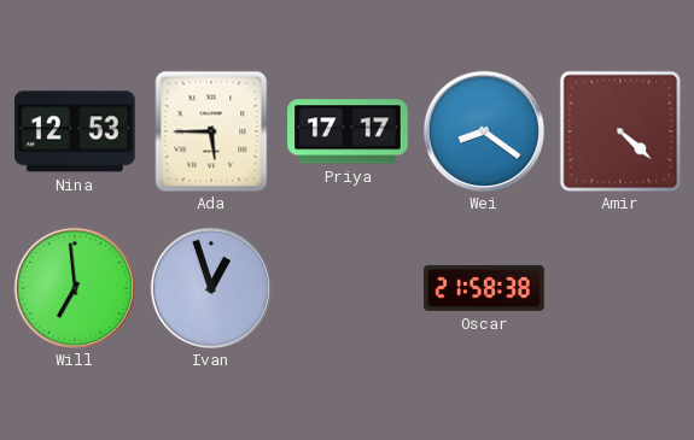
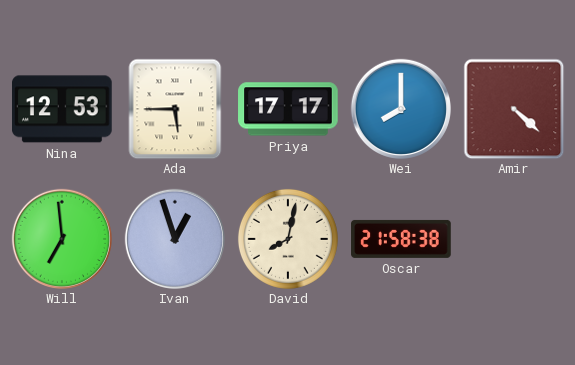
Wei: 8:21 -> 8:00
David: none -> 8:02
